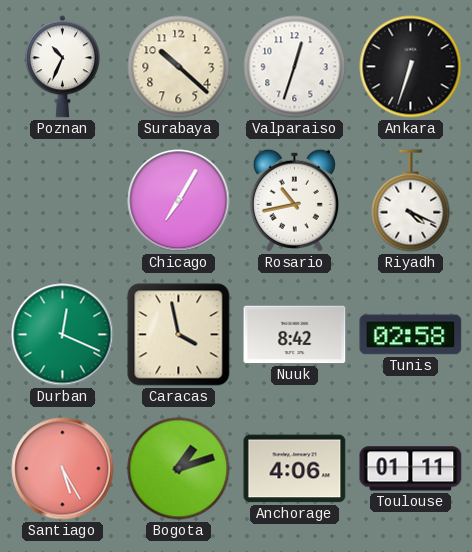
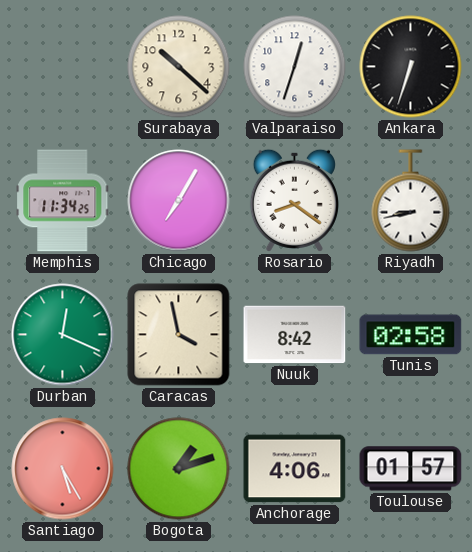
Poznan: 10:34 -> none
Memphis: none -> 11:34
Rosario: 10:43 -> 8:21
Riyadh: 4:19 -> 8:43
Toulouse: 01:11 -> 01:57
